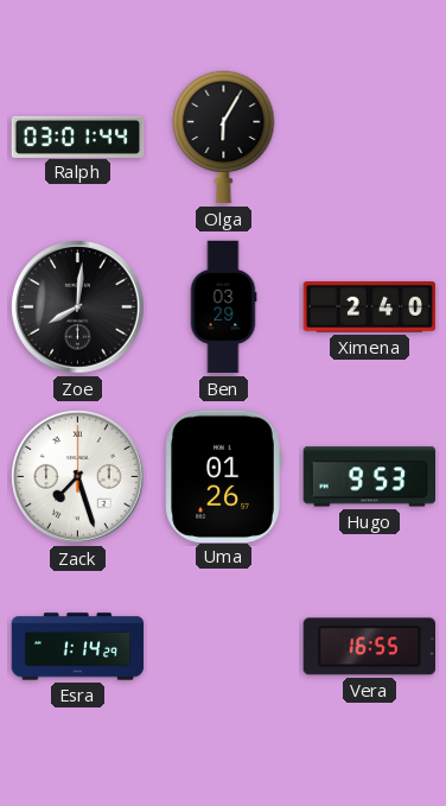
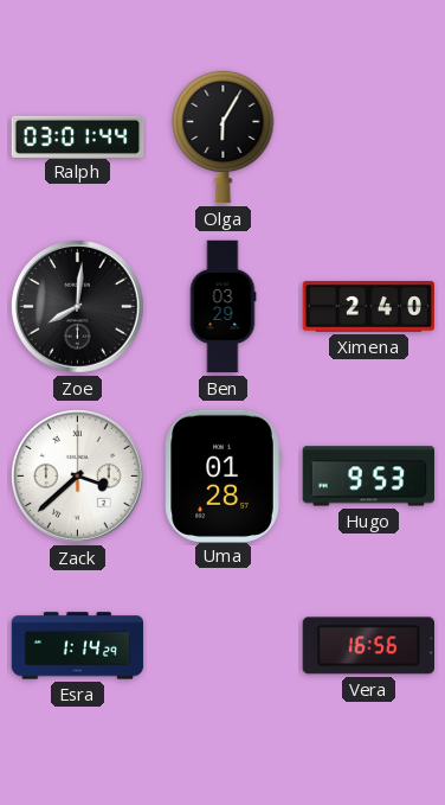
Zack: 7:27 -> 3:38
Uma: 01:26 -> 01:28
Vera: 16:55 -> 16:56
